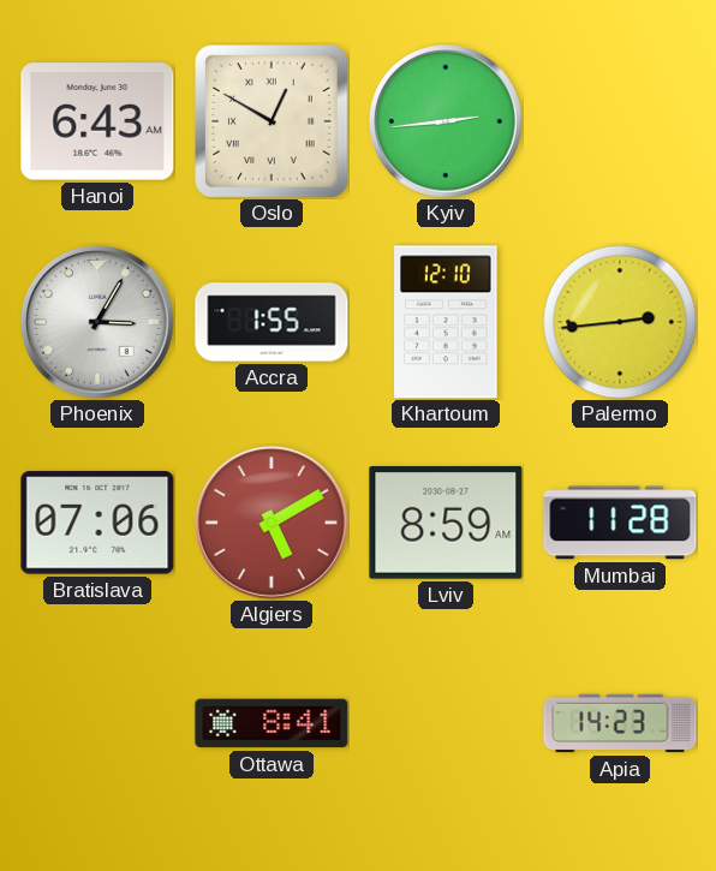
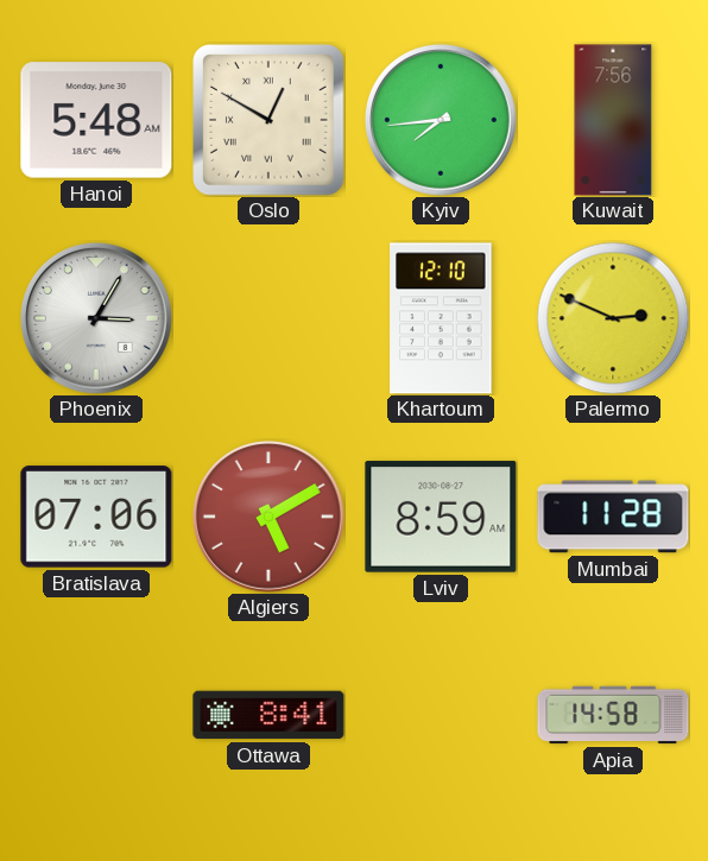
Hanoi: 6:43 -> 5:48
Kyiv: 2:44 -> 7:44
Kuwait: none -> 7:56
Accra: 1:55 -> none
Palermo: 2:44 -> 2:49
Apia: 14:23 -> 14:58
